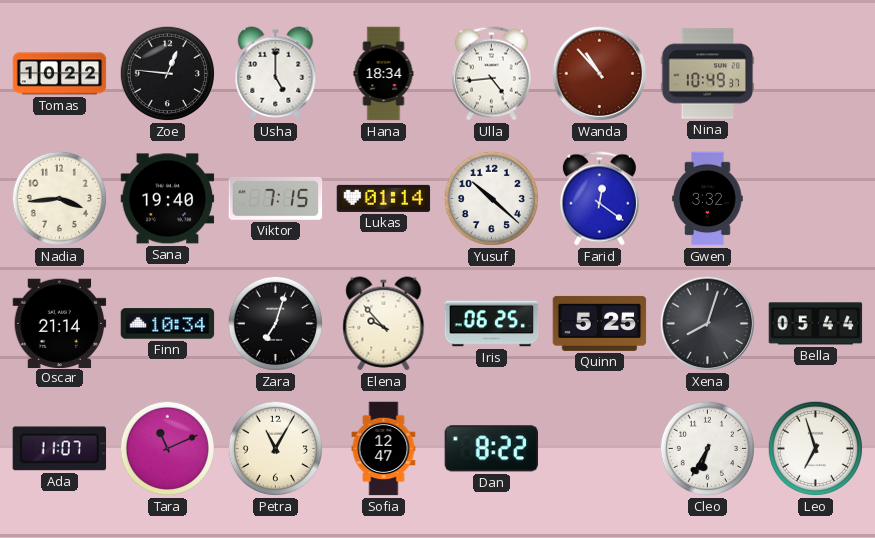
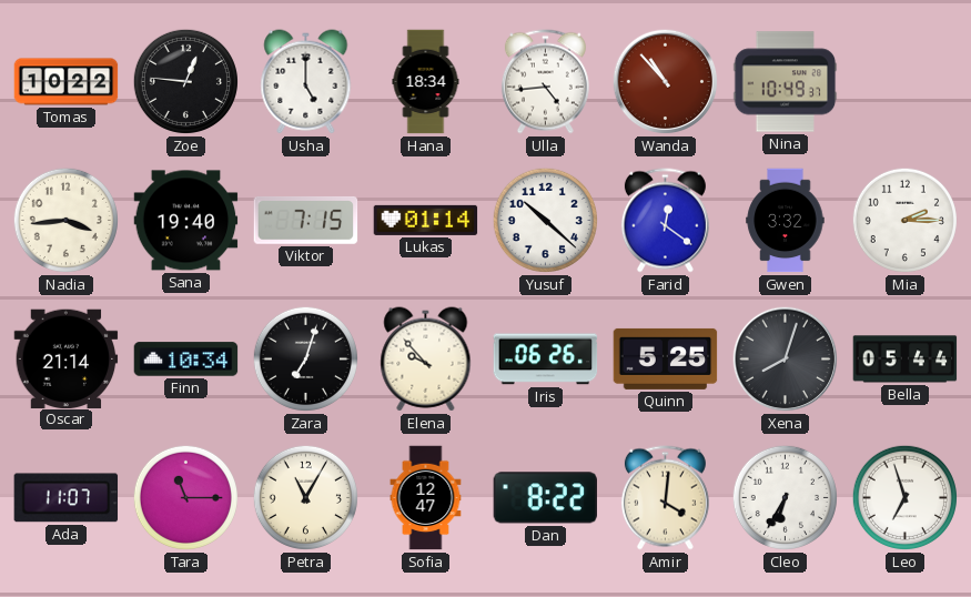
Mia: none -> 2:15
Iris: 06:25 -> 06:26
Tara: 11:11 -> 11:15
Amir: none -> 4:01
